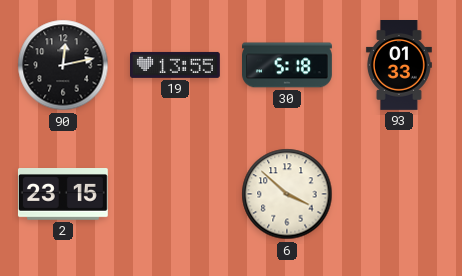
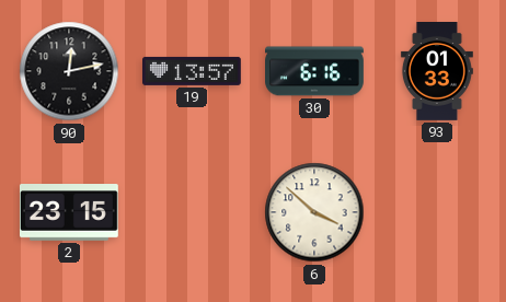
19: 13:55 -> 13:57
30: 5:18 -> 6:16
